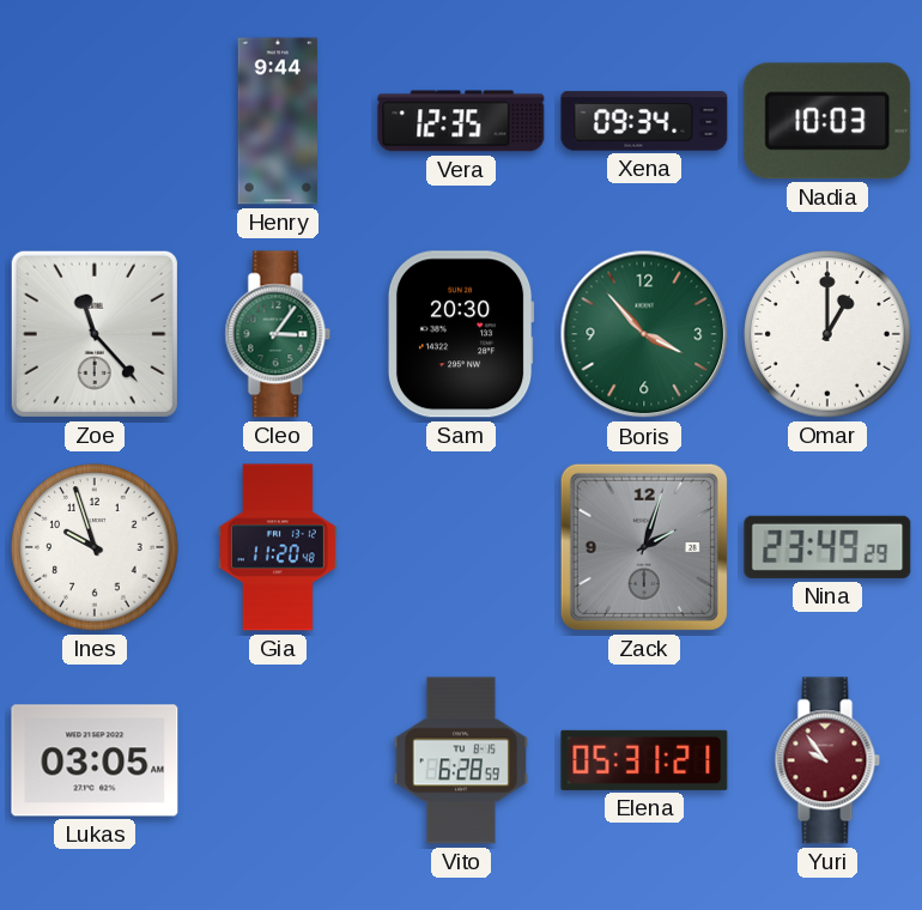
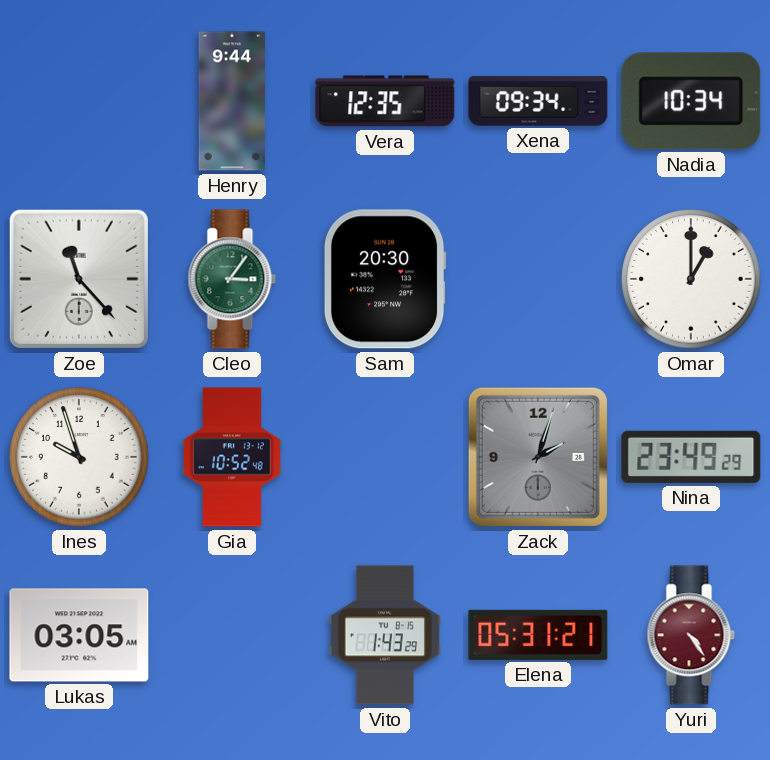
Nadia: 10:03 -> 10:34
Boris: 3:53 -> none
Gia: 11:20 -> 10:52
Vito: 6:28 -> 1:43
Yuri: 9:54 -> 4:24
